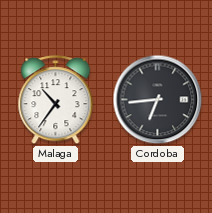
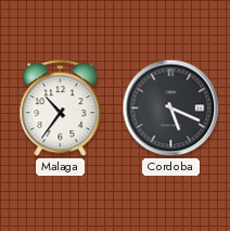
Cordoba: 6:44 -> 5:19
